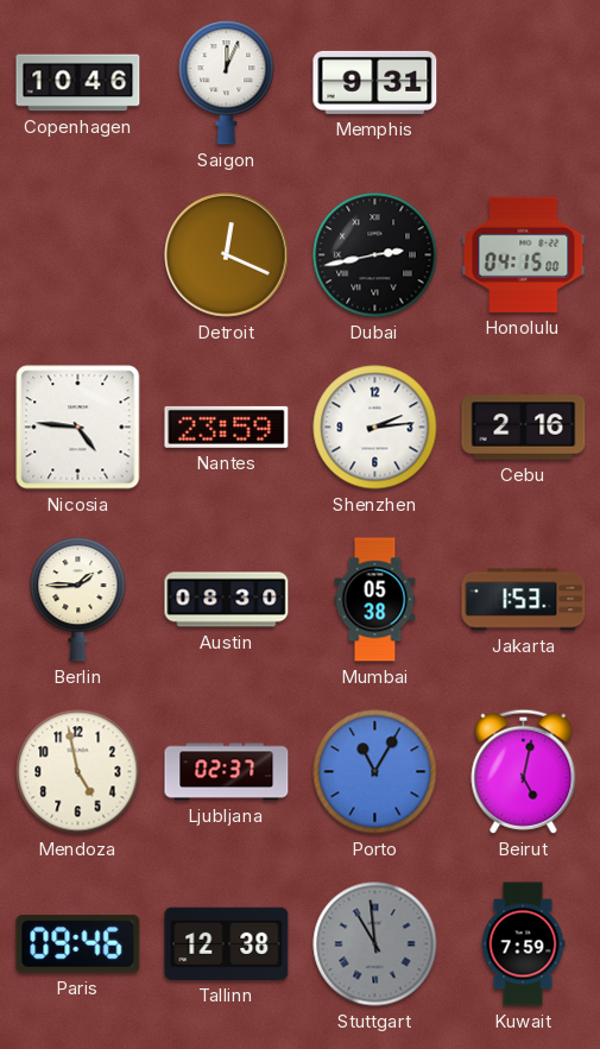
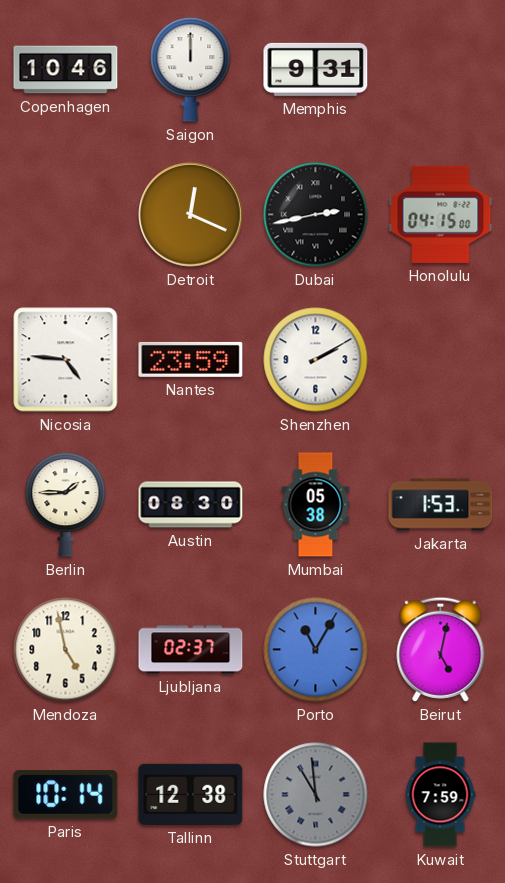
Saigon: 12:04 -> 12:00
Shenzhen: 2:14 -> 2:10
Cebu: 2:16 -> none
Paris: 09:46 -> 10:14
